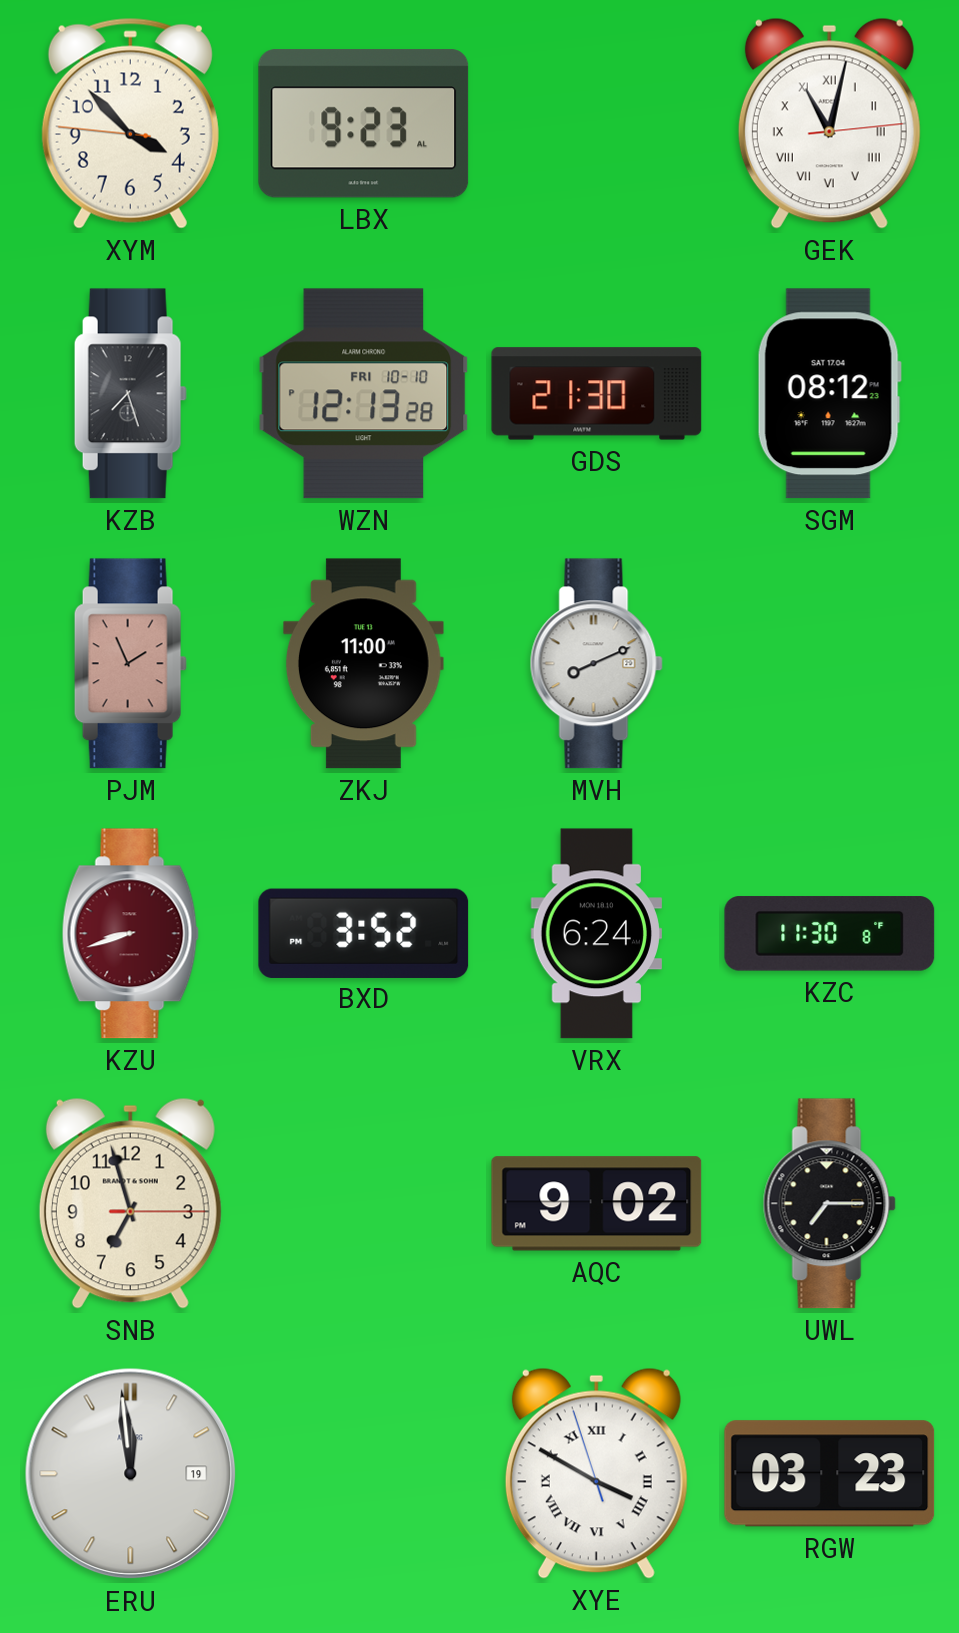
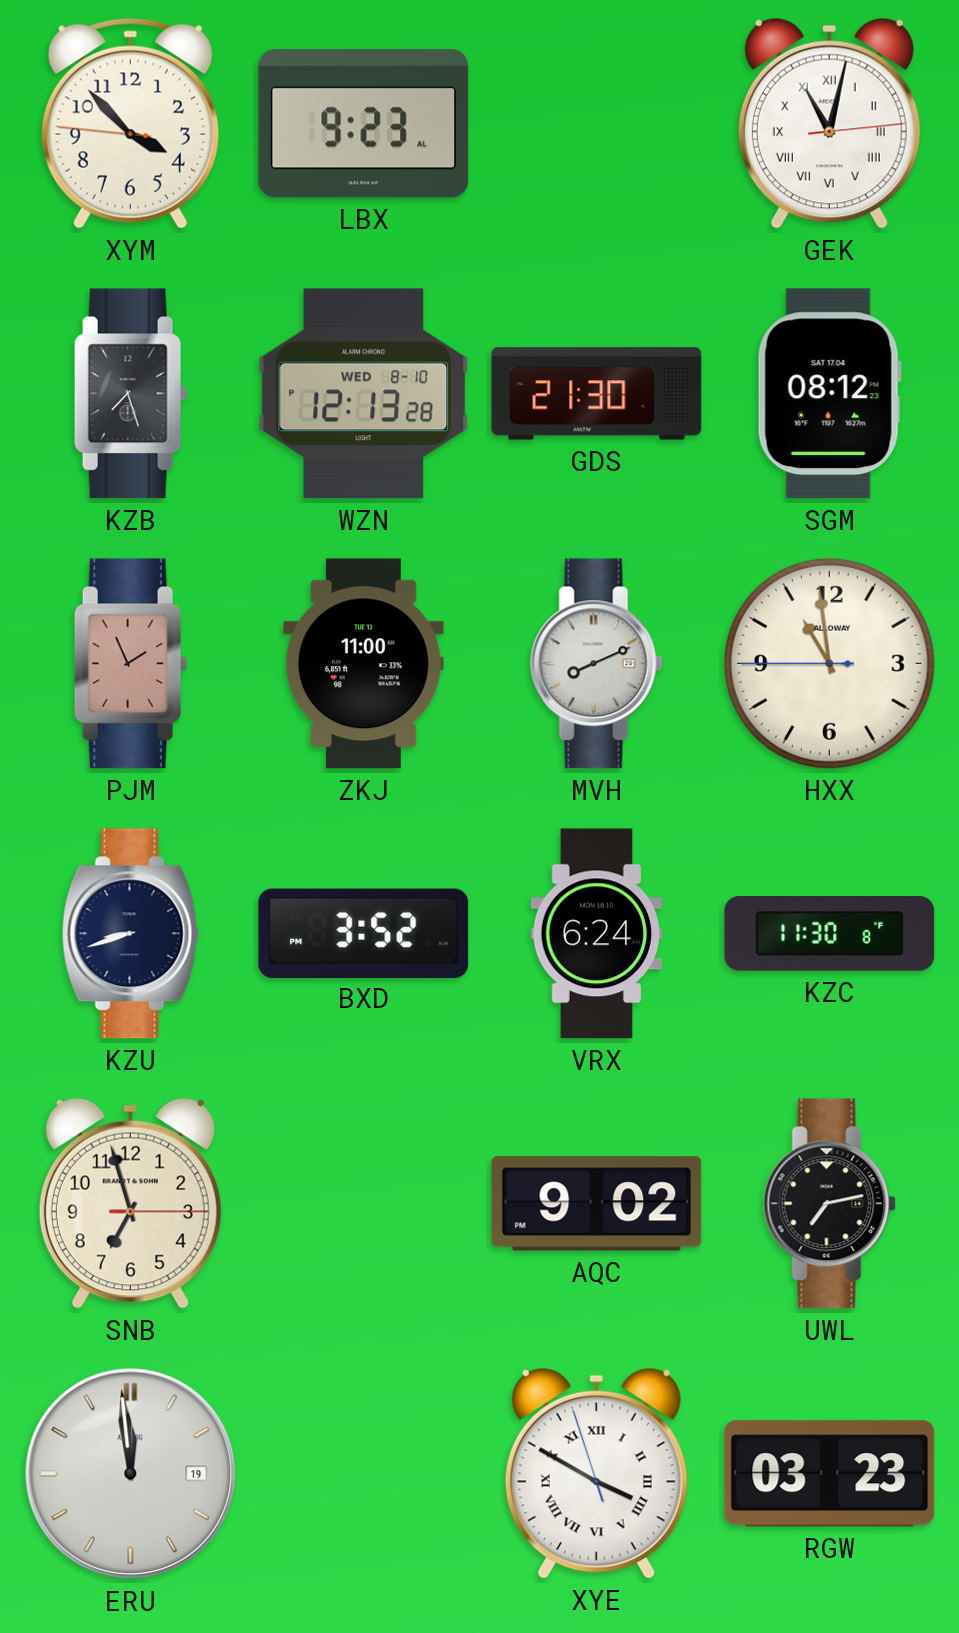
WZN date: FRI 10-10 -> WED 8-10
HXX: none -> 10:58
KZU dial: burgundy -> navy
UWL: 7:15 -> 7:13
